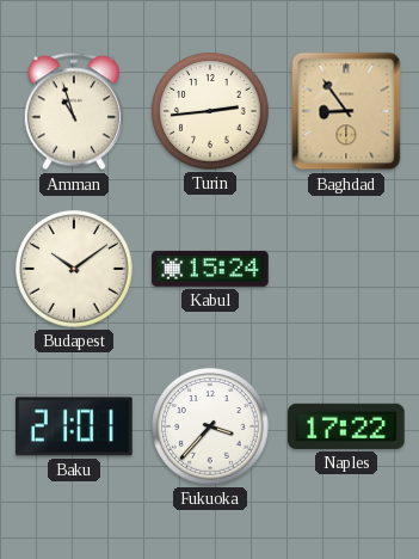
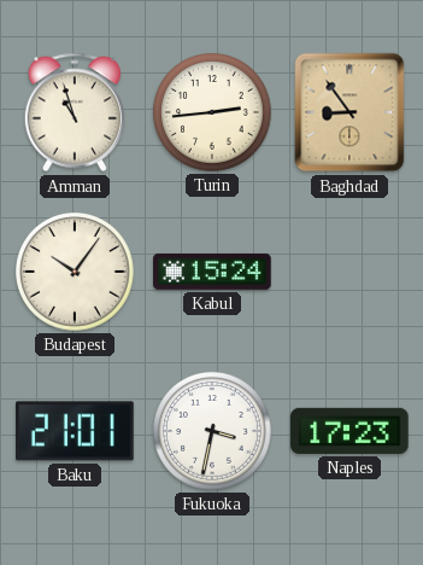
Budapest: 10:09 -> 10:06
Fukuoka: 3:37 -> 3:32
Naples: 17:22 -> 17:23
